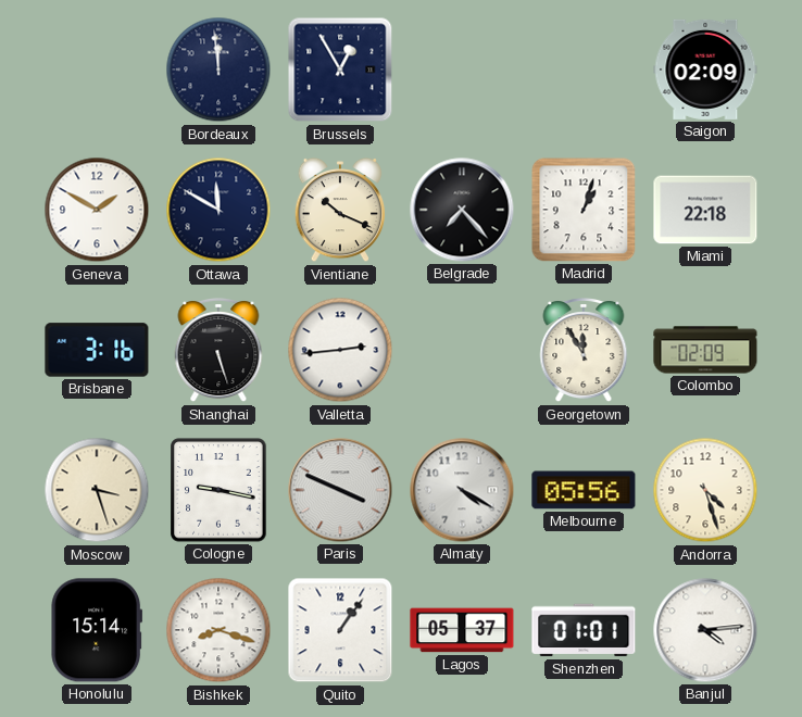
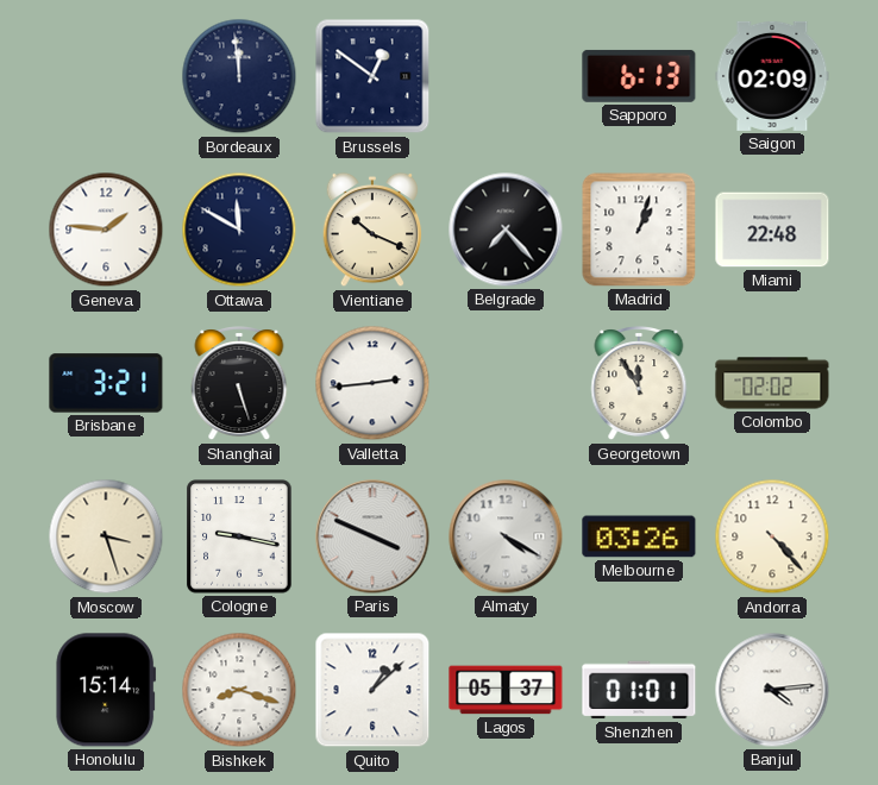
Brussels: 12:55 -> 12:51
Sapporo: none -> 6:13
Geneva: 1:50 -> 1:46
Miami: 22:18 -> 22:48
Brisbane: 3:16 -> 3:21
Colombo: 02:09 -> 02:02
Melbourne: 05:56 -> 03:26
Andorra: 4:27 -> 4:23
Quito: 1:06 -> 1:08
